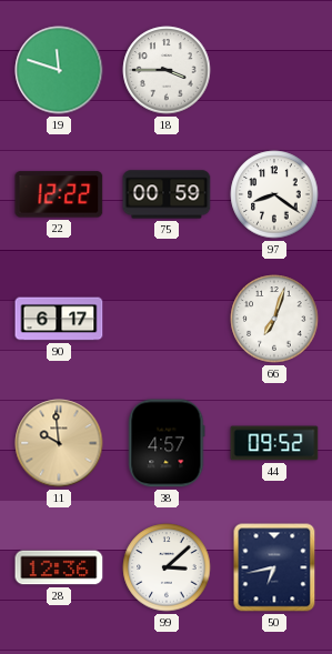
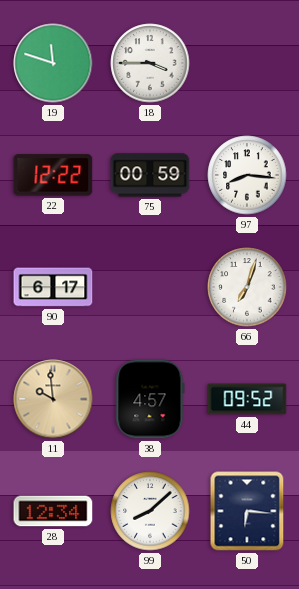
97: 8:21 -> 8:16
28: 12:36 -> 12:34
99: 3:08 -> 8:08
50: 6:43 -> 6:16
